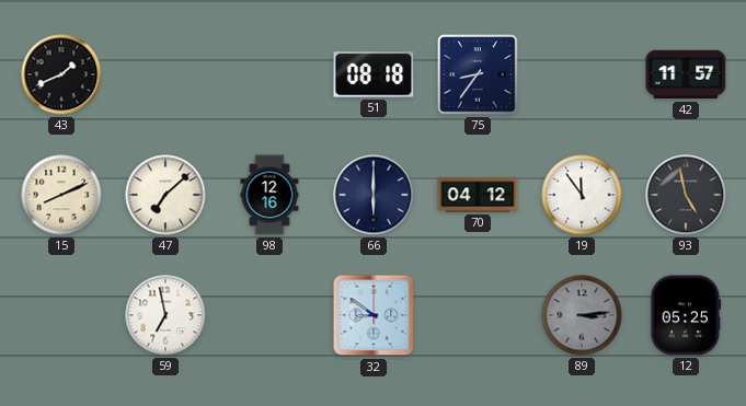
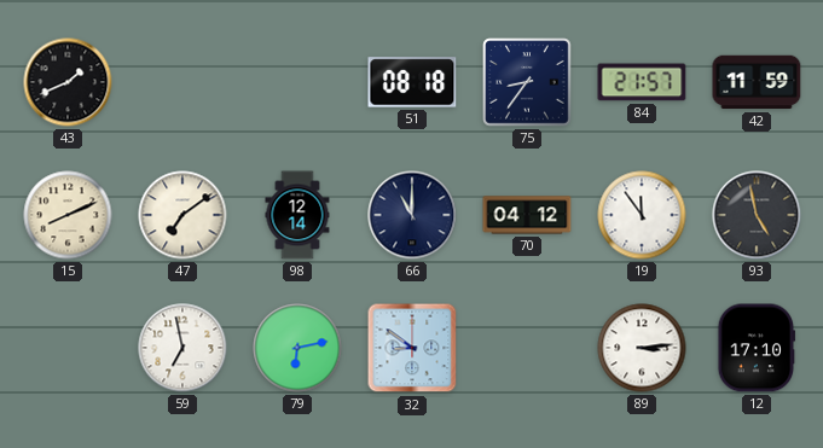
84: none -> 21:57
42: 11:57 -> 11:59
47: 7:08 -> 7:09
98: 12:16 -> 12:14
66: 6:00 -> 11:00
79: none -> 6:13
89 dial: grey -> white
12: 05:25 -> 17:10
